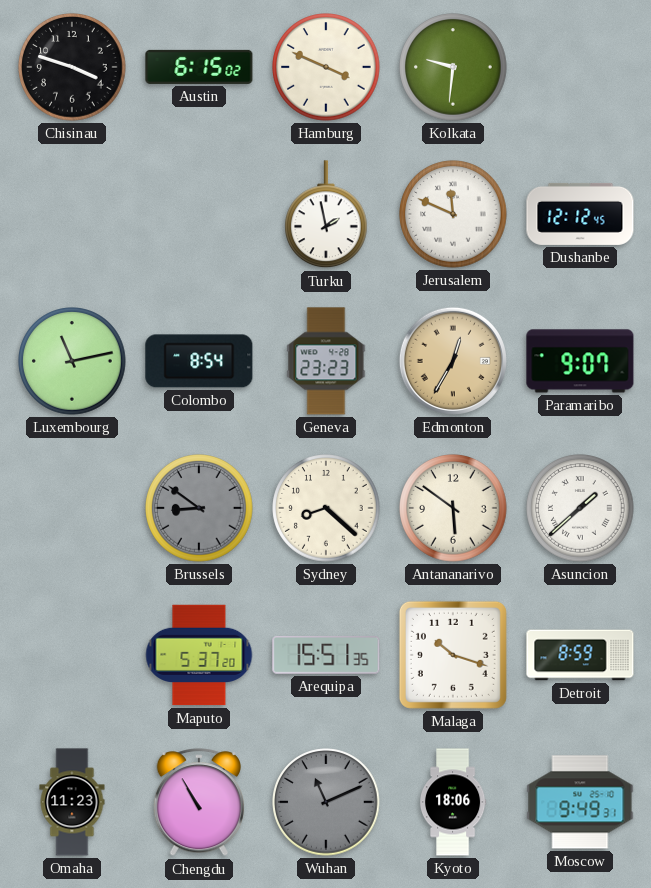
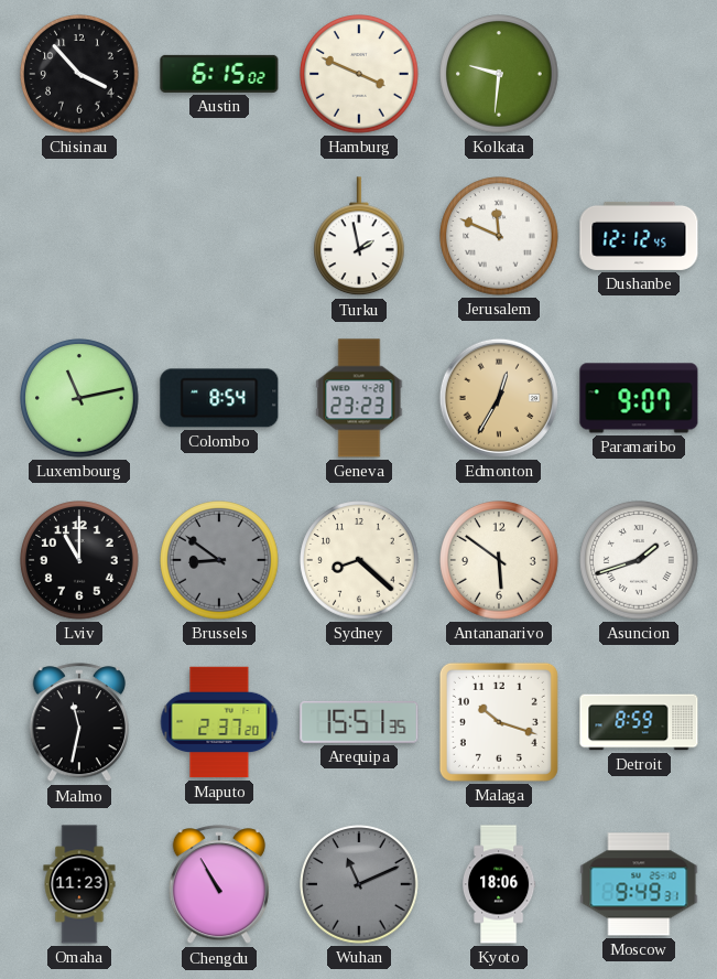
Chisinau: 3:48 -> 3:53
Lviv: none -> 11:00
Asuncion: 1:38 -> 1:42
Malmo: none -> 11:32
Maputo: 5:37 -> 2:37
